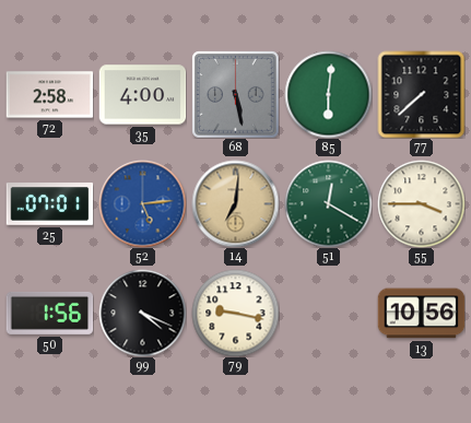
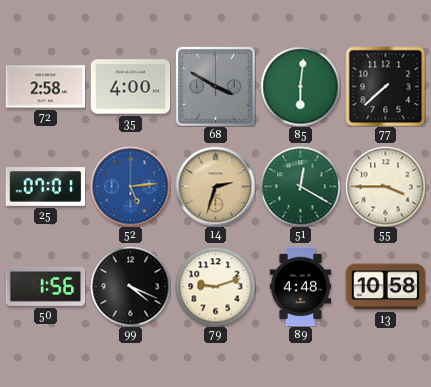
68: 5:28 -> 3:50
14: 7:01 -> 2:33
79: 9:17 -> 9:12
89: none -> 4:48
13: 10:56 -> 10:58
